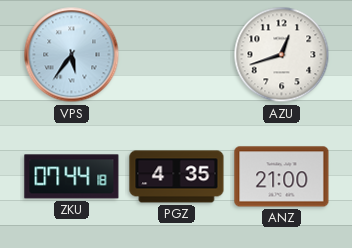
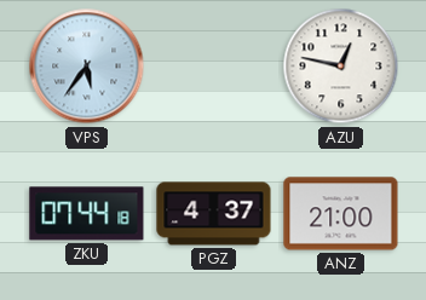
AZU: 12:42 -> 12:47
PGZ: 4:35 -> 4:37
